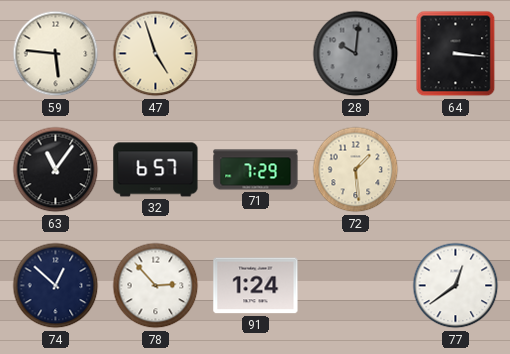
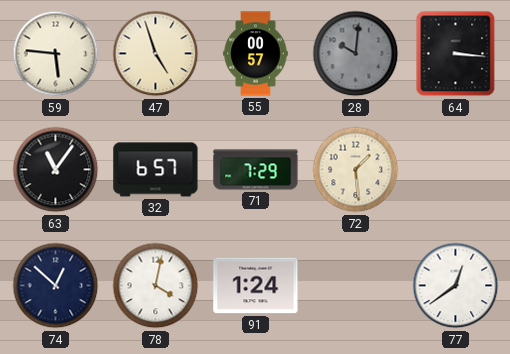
55: none -> 00:57
78: 2:53 -> 4:02
